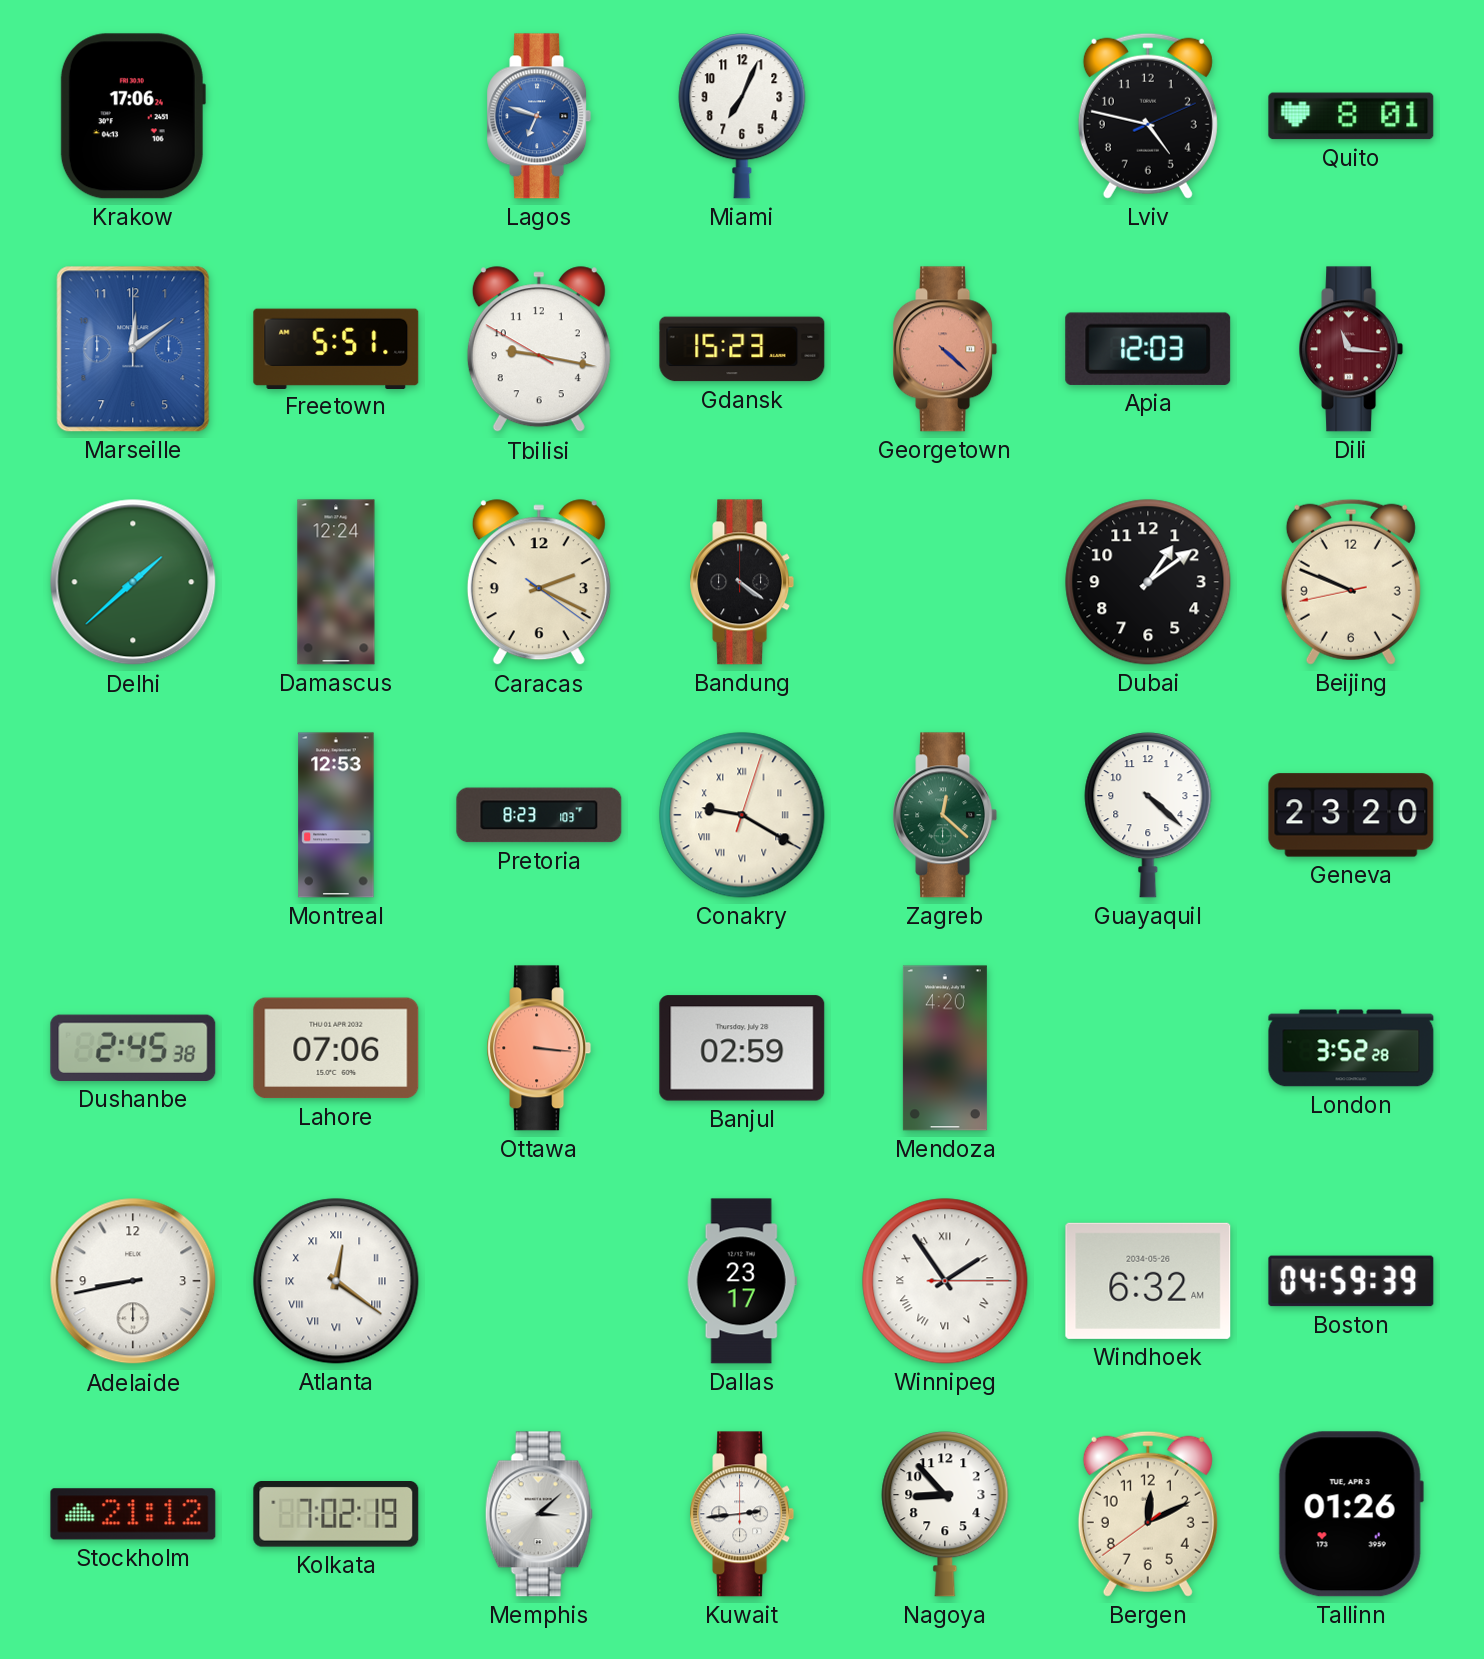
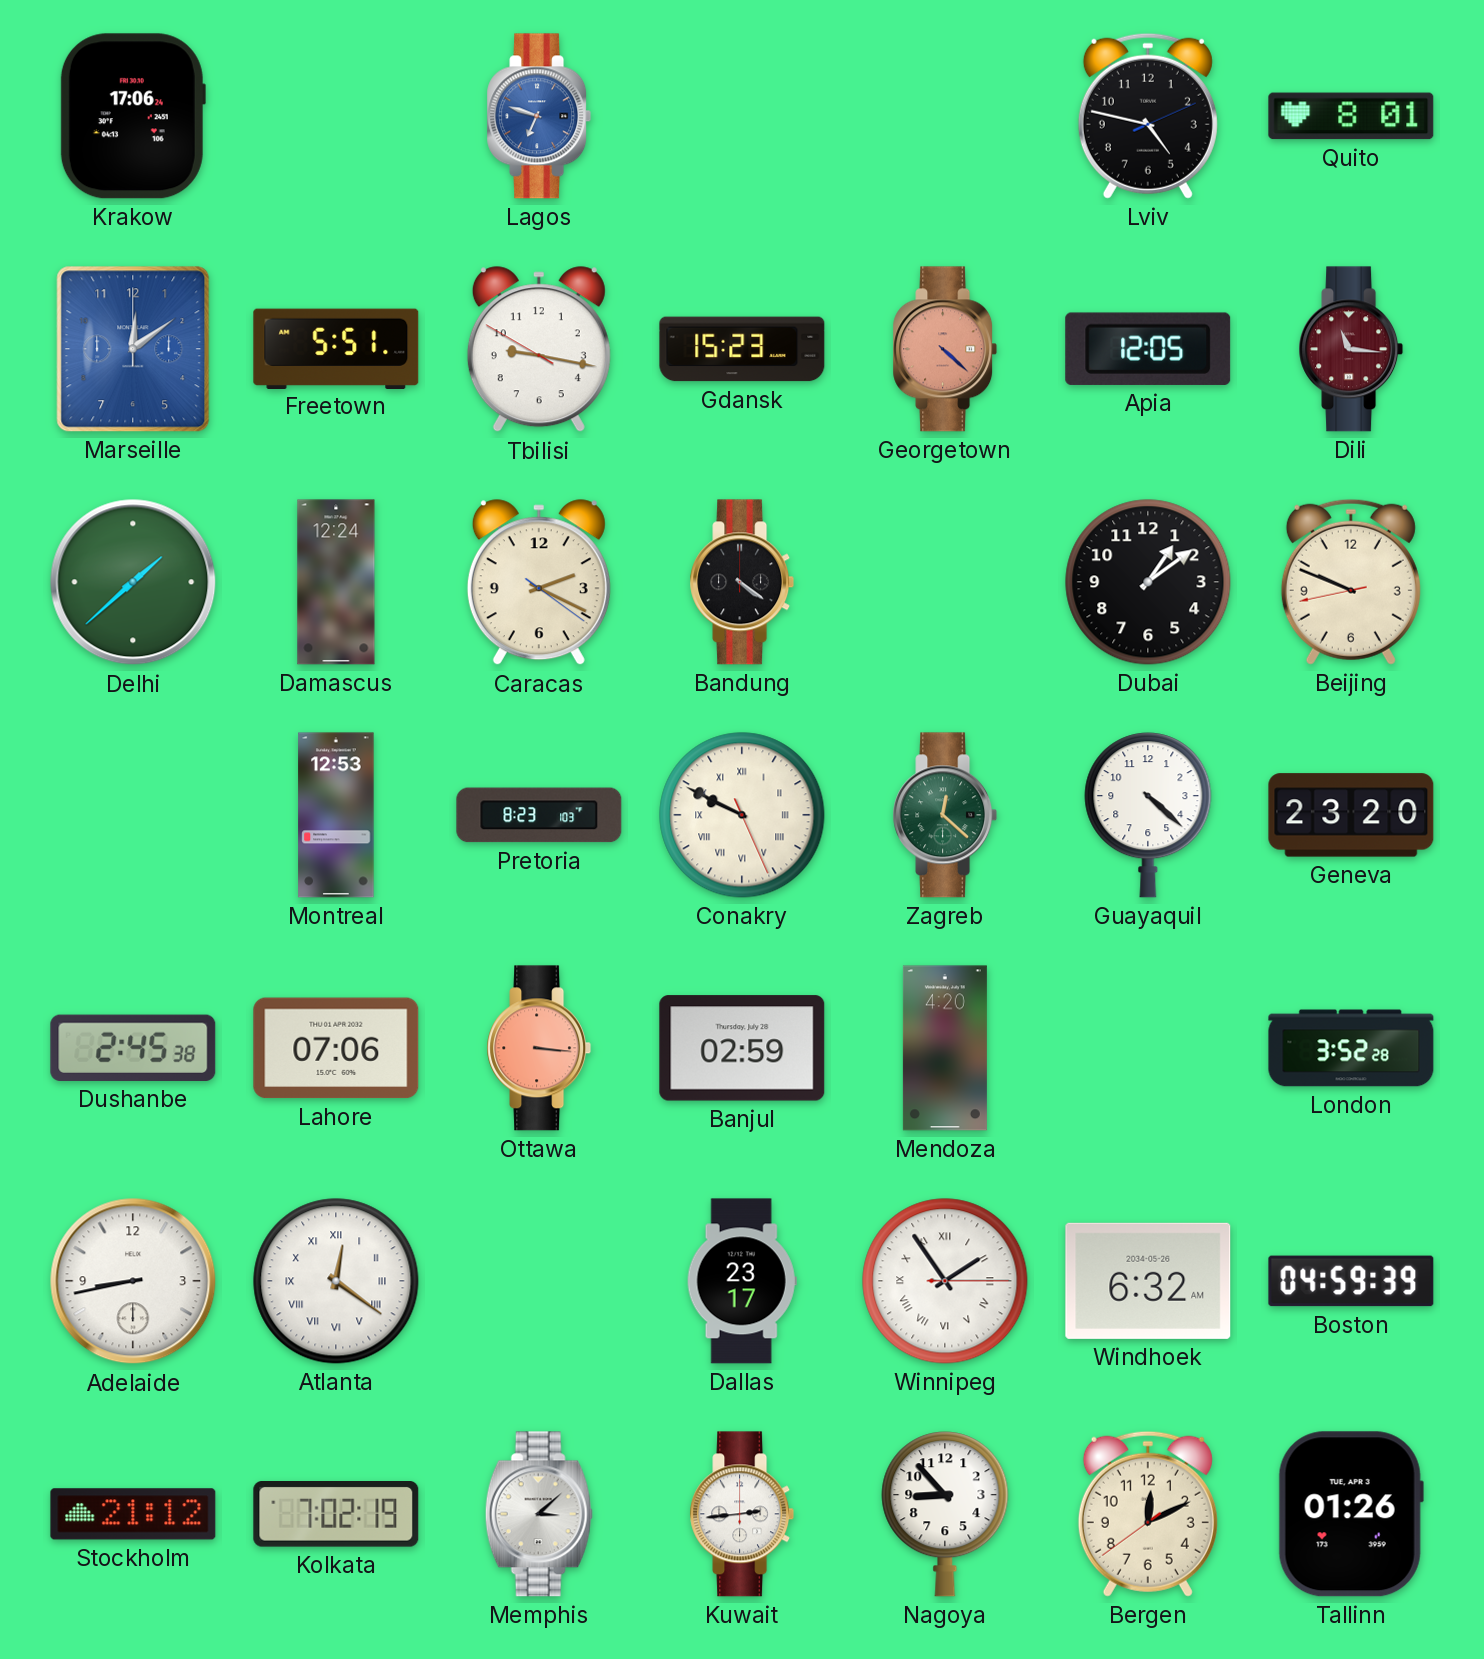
Miami: 7:04 -> none
Apia: 12:03 -> 12:05
Conakry: 9:20 -> 9:49
